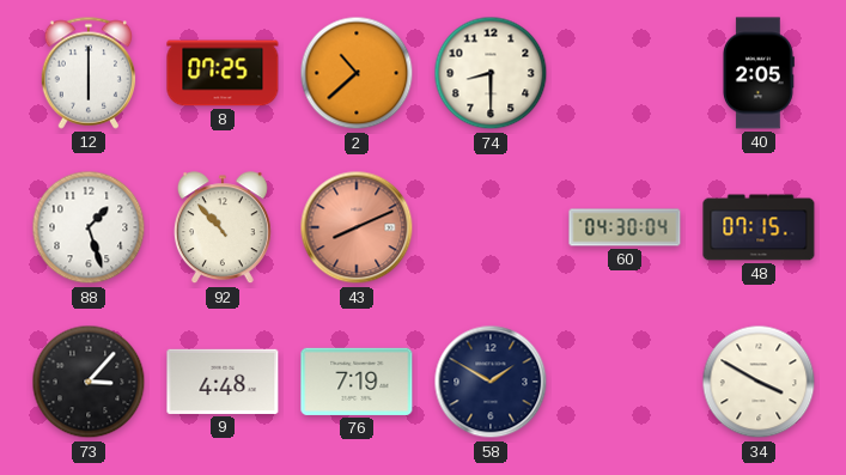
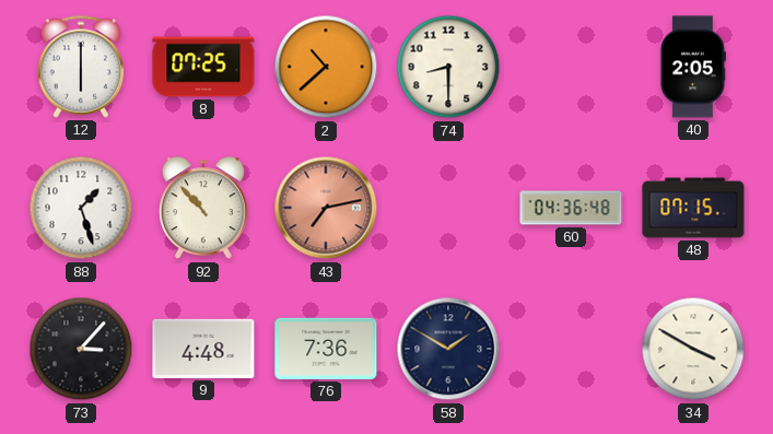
43: 8:11 -> 7:13
60: 04:30 -> 04:36
76: 7:19 -> 7:36
